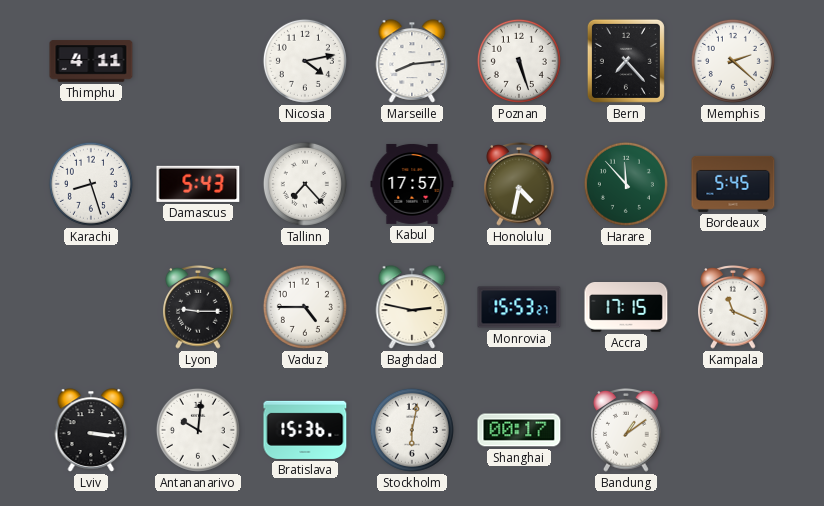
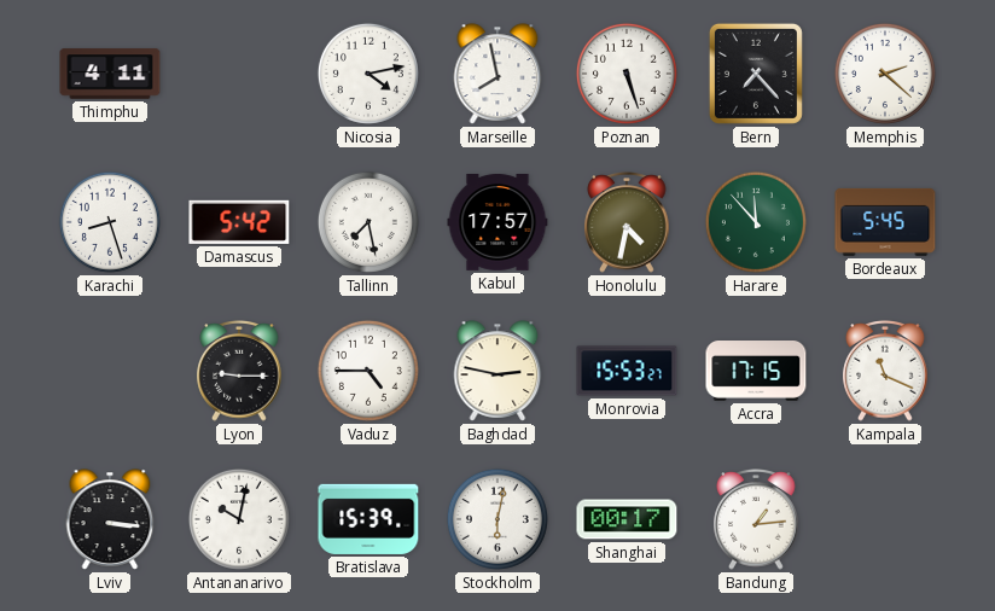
Marseille: 8:14 -> 7:58
Damascus: 5:43 -> 5:42
Tallinn: 7:23 -> 7:28
Antananarivo: 10:01 -> 10:02
Bratislava: 15:36 -> 15:39
Bandung: 1:09 -> 1:14
